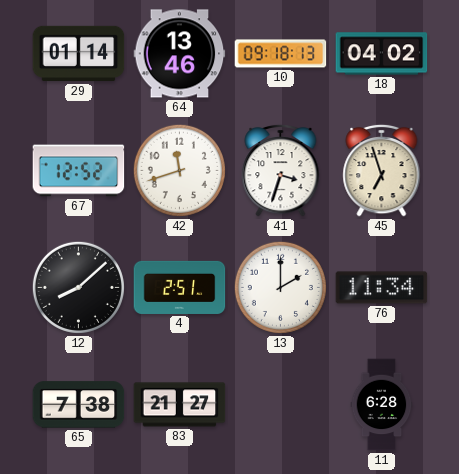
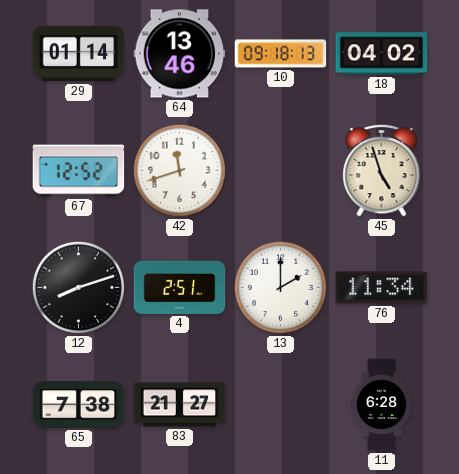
41: 3:33 -> none
45: 6:57 -> 4:57
12: 8:08 -> 8:12
